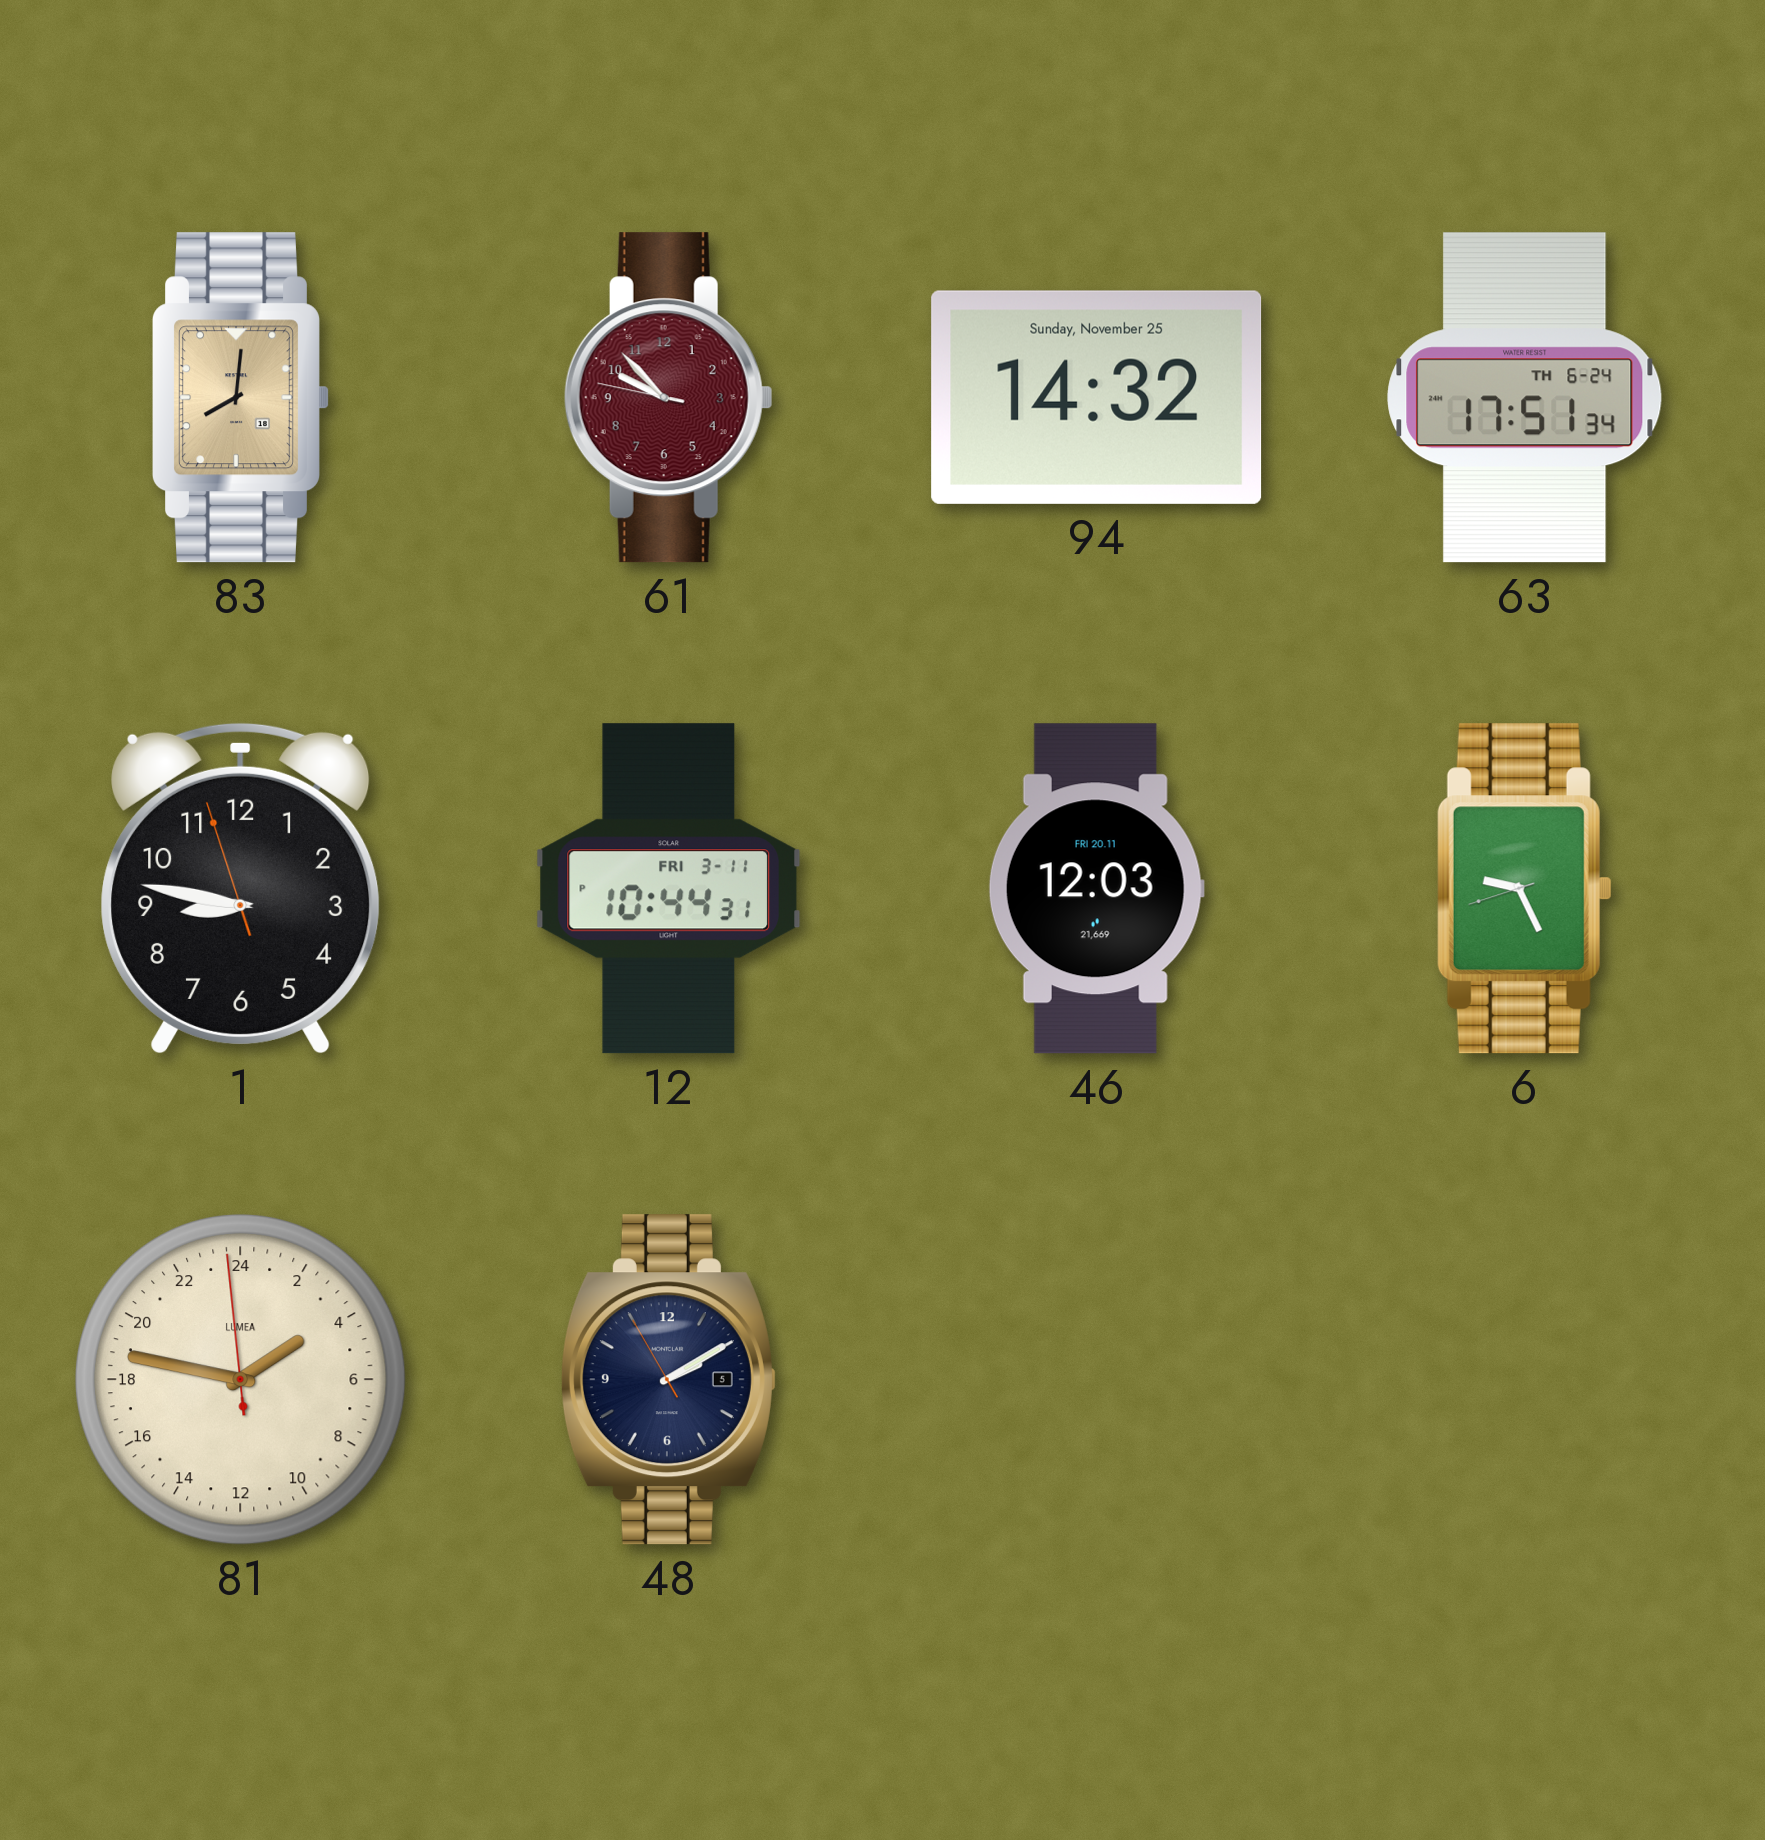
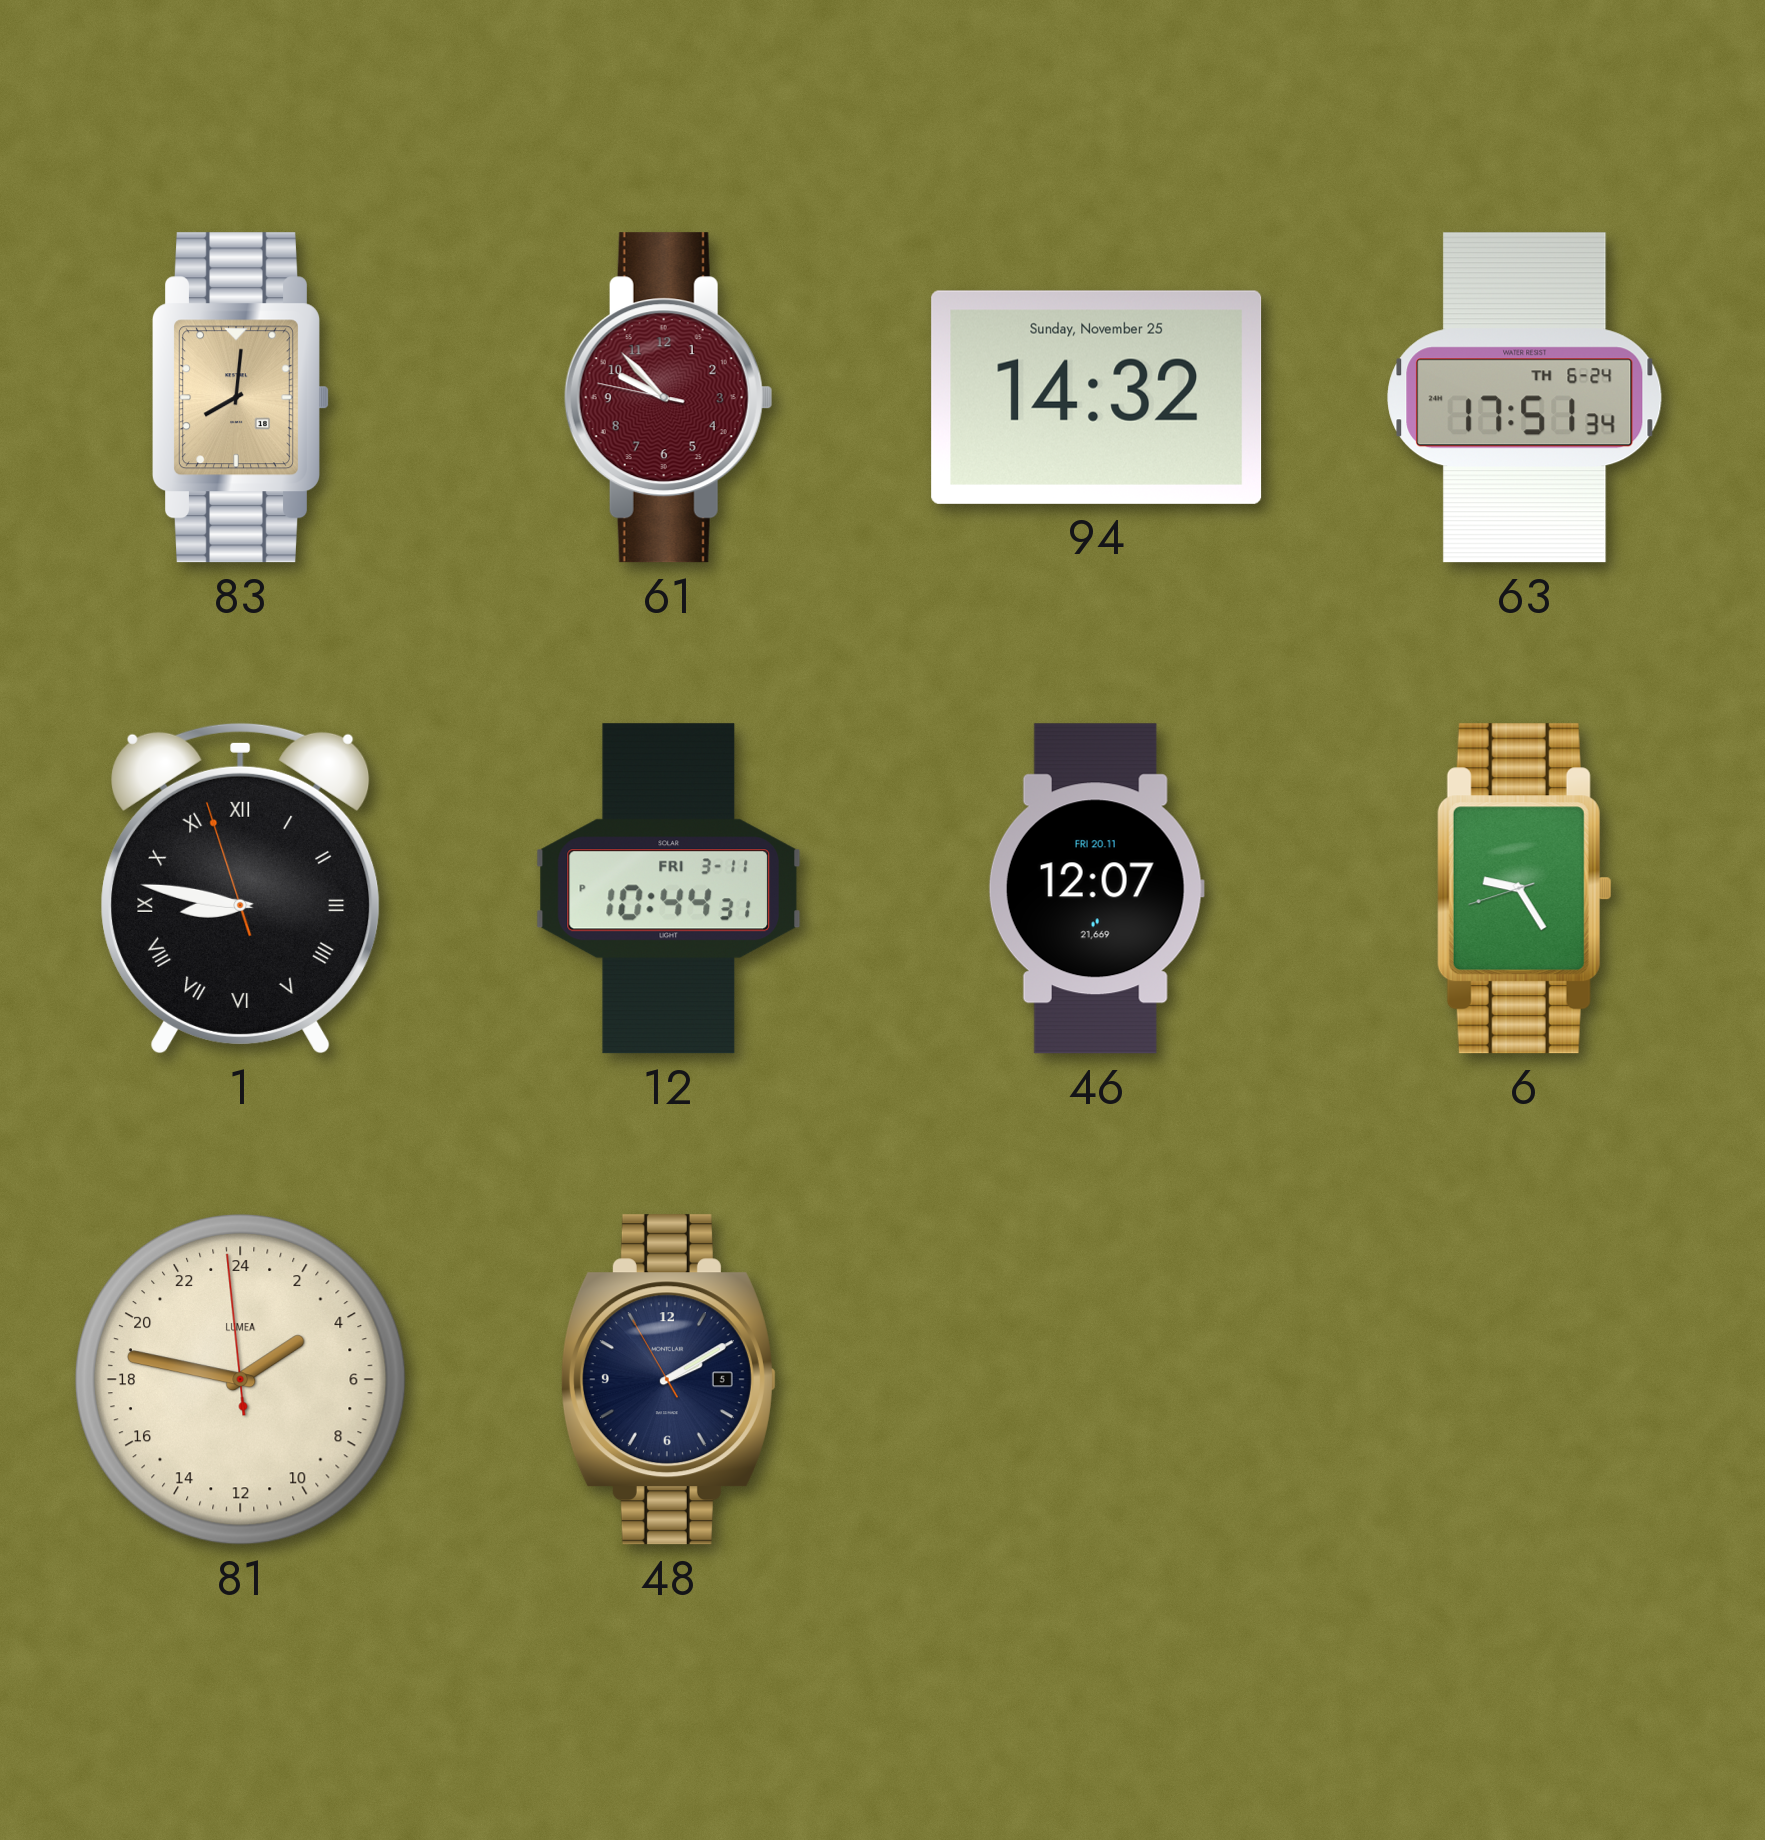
1 numerals: Arabic -> Roman
46: 12:03 -> 12:07
6: 9:25 -> 9:24
